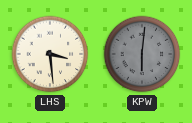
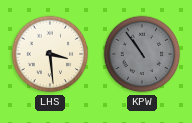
KPW: 6:01 -> 10:54
